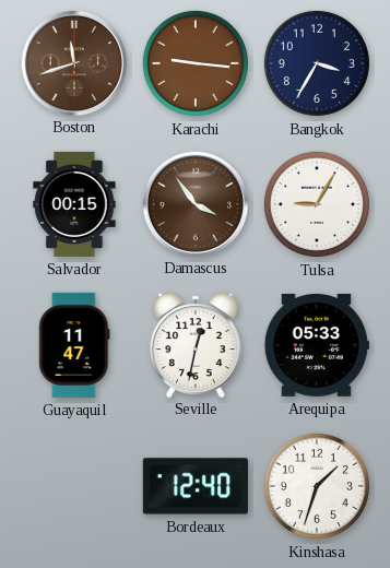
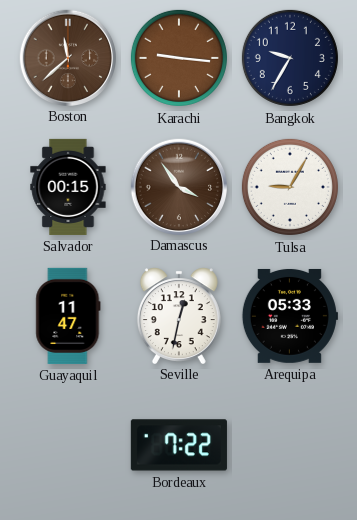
Boston: 11:42 -> 11:38
Bangkok: 3:35 -> 9:35
Bordeaux: 12:40 -> 7:22
Kinshasa: 1:33 -> none
